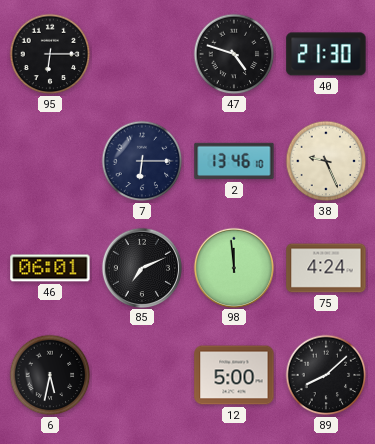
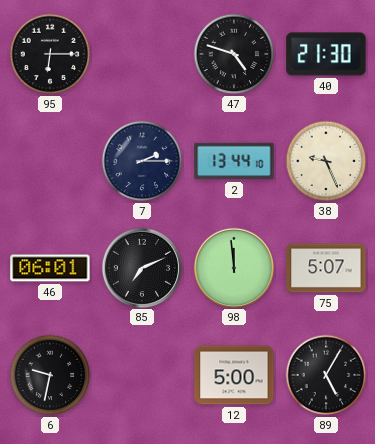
7: 6:15 -> 2:15
2: 13:46 -> 13:44
75: 4:24 -> 5:07
6: 5:32 -> 9:32
89: 8:08 -> 5:05
